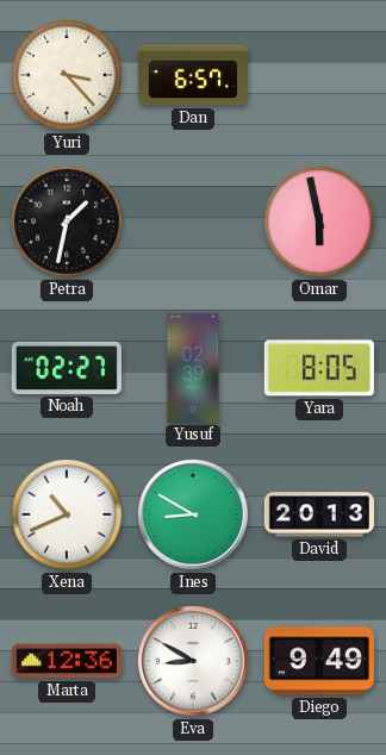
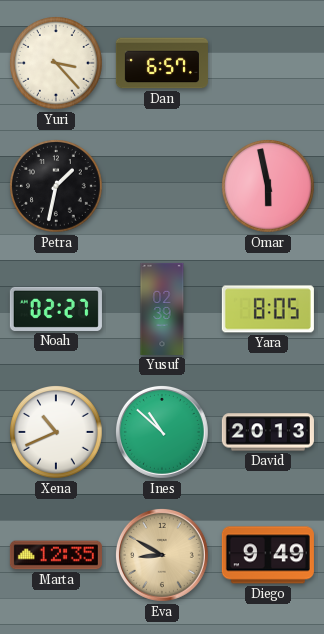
Ines: 8:50 -> 10:52
Marta: 12:36 -> 12:35
Eva dial: white -> champagne
